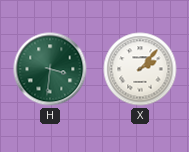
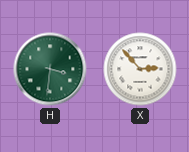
X: 2:07 -> 2:53
